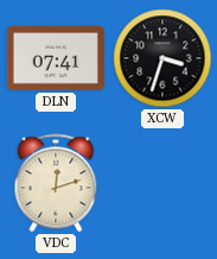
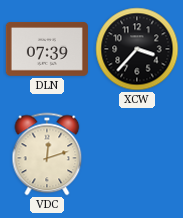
DLN: 07:41 -> 07:39
XCW: 3:33 -> 3:37
